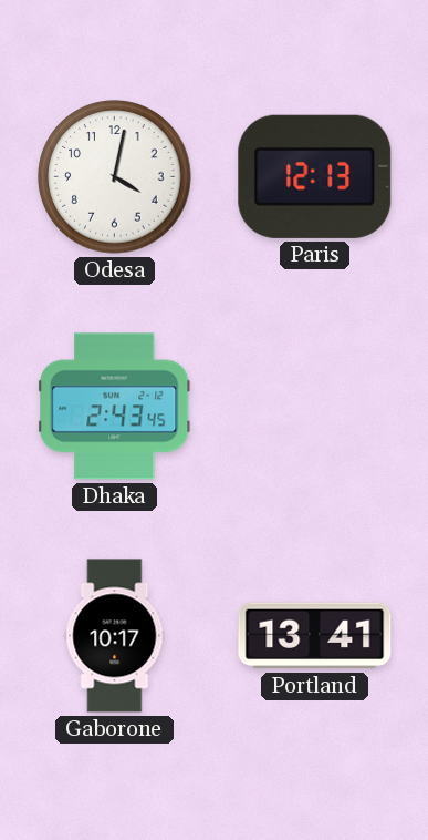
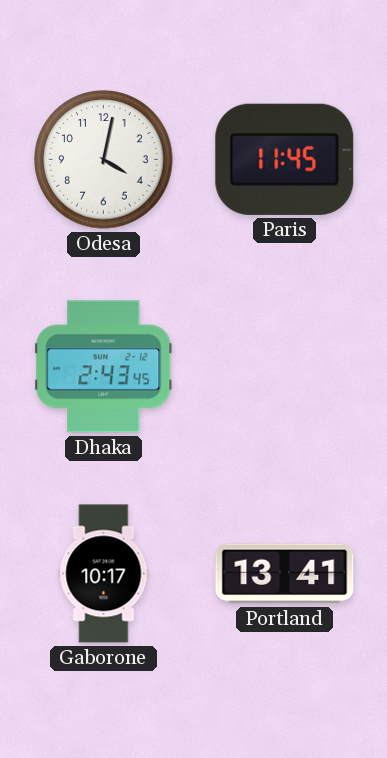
Paris: 12:13 -> 11:45
